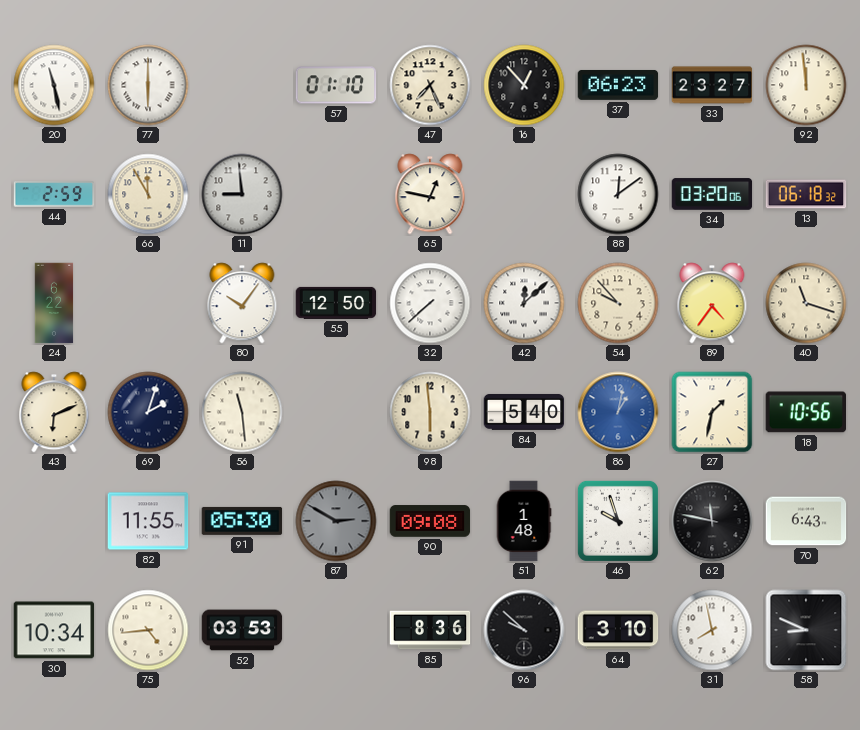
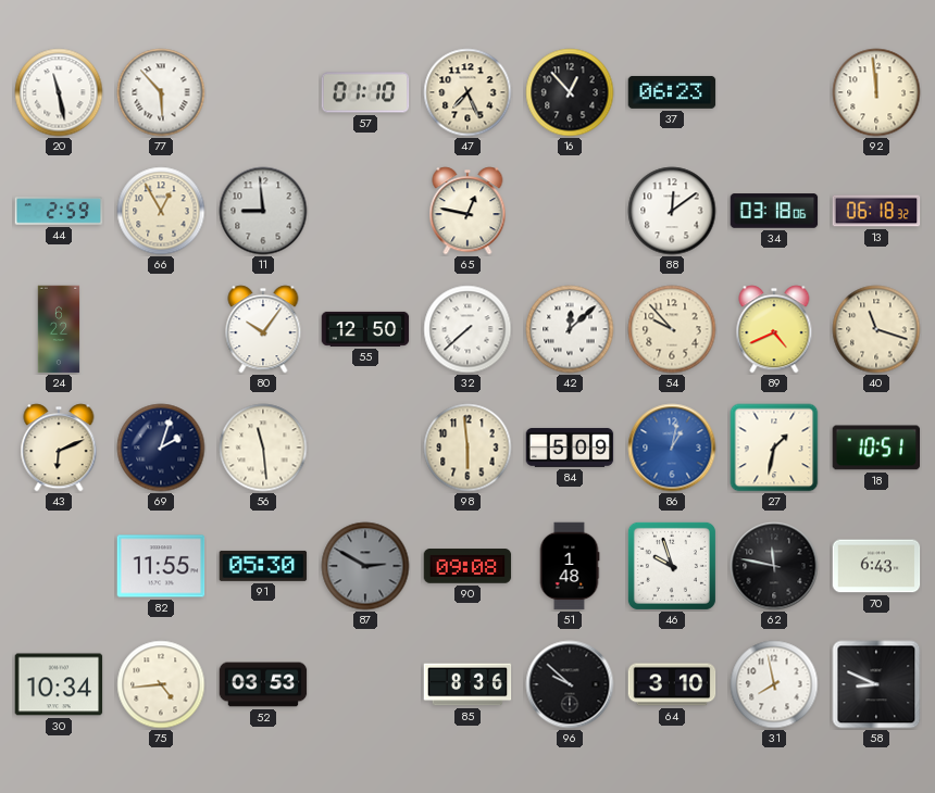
77: 6:00 -> 5:53
33: 23:27 -> none
66: 11:55 -> 12:55
34: 03:20 -> 03:18
89: 4:36 -> 4:41
84: 5:40 -> 5:09
18: 10:56 -> 10:51
